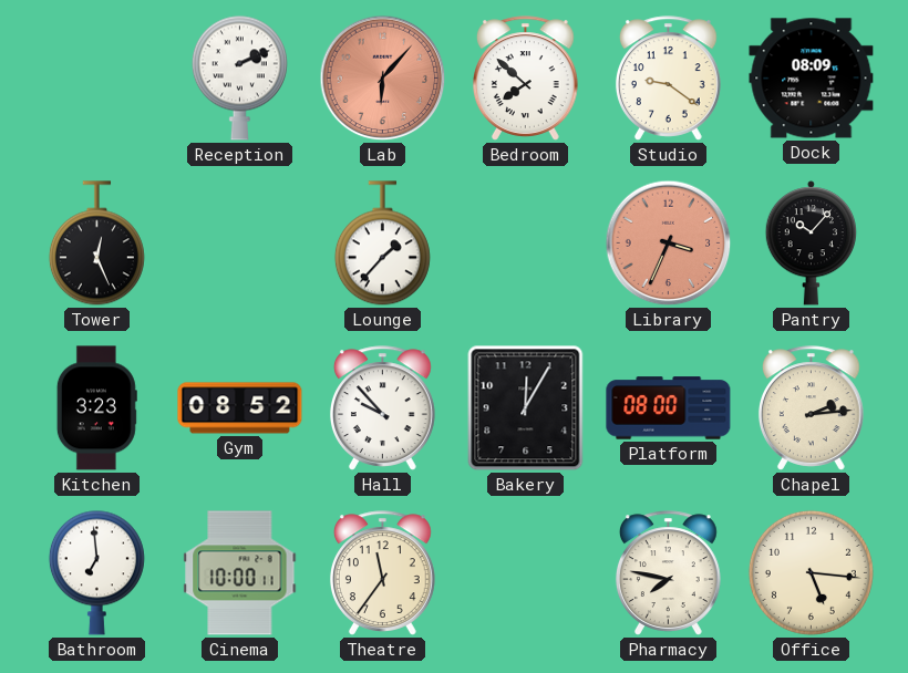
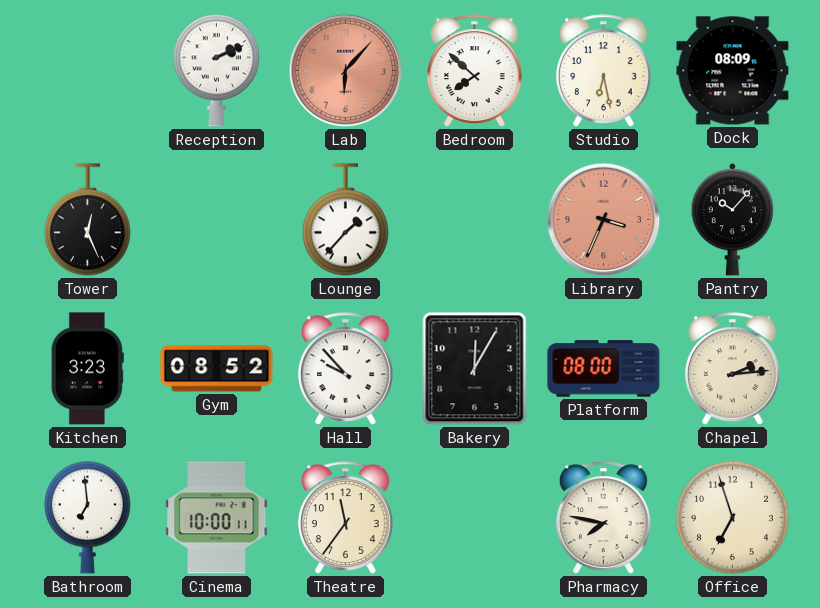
Studio: 9:21 -> 6:28
Office: 5:16 -> 6:57
